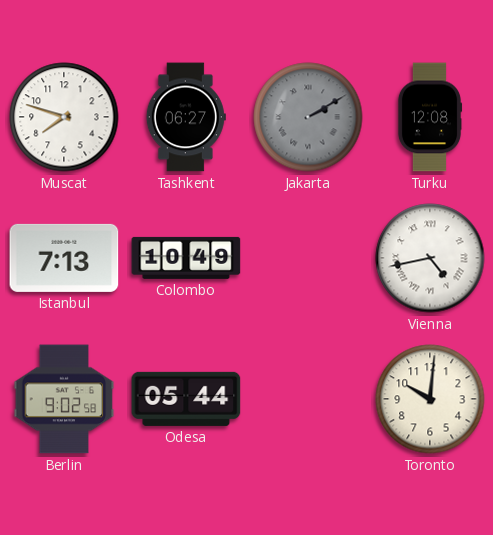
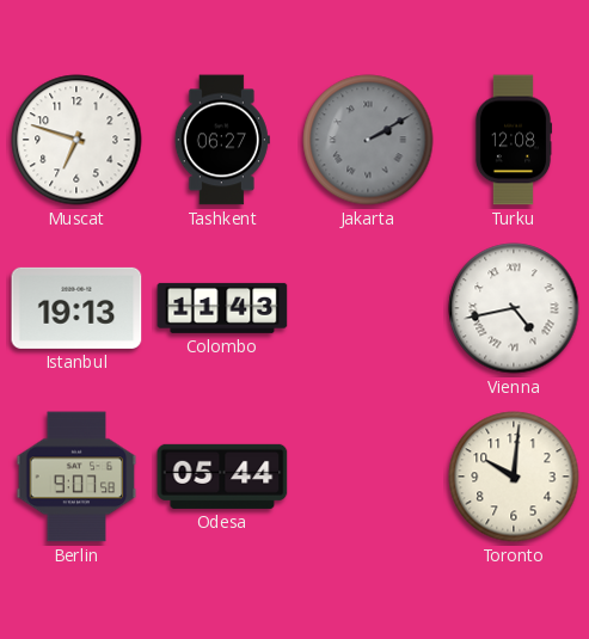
Muscat: 7:48 -> 6:48
Istanbul: 7:13 -> 19:13
Colombo: 10:49 -> 11:43
Berlin: 9:02 -> 9:07
